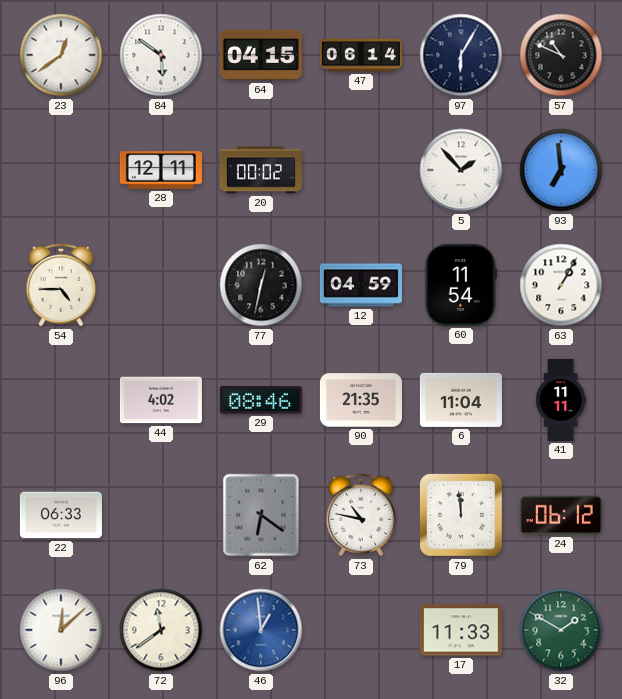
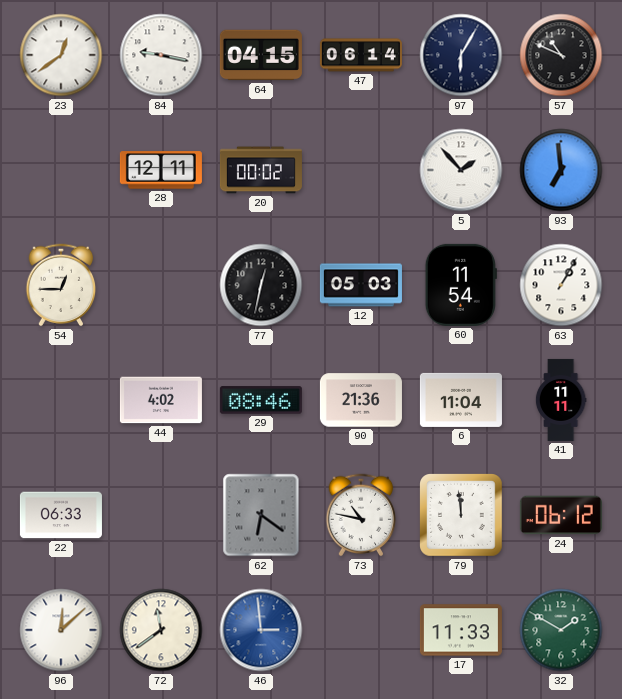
84: 5:51 -> 9:17
54: 4:45 -> 12:45
12: 04:59 -> 05:03
90: 21:35 -> 21:36
46: 12:59 -> 2:59
